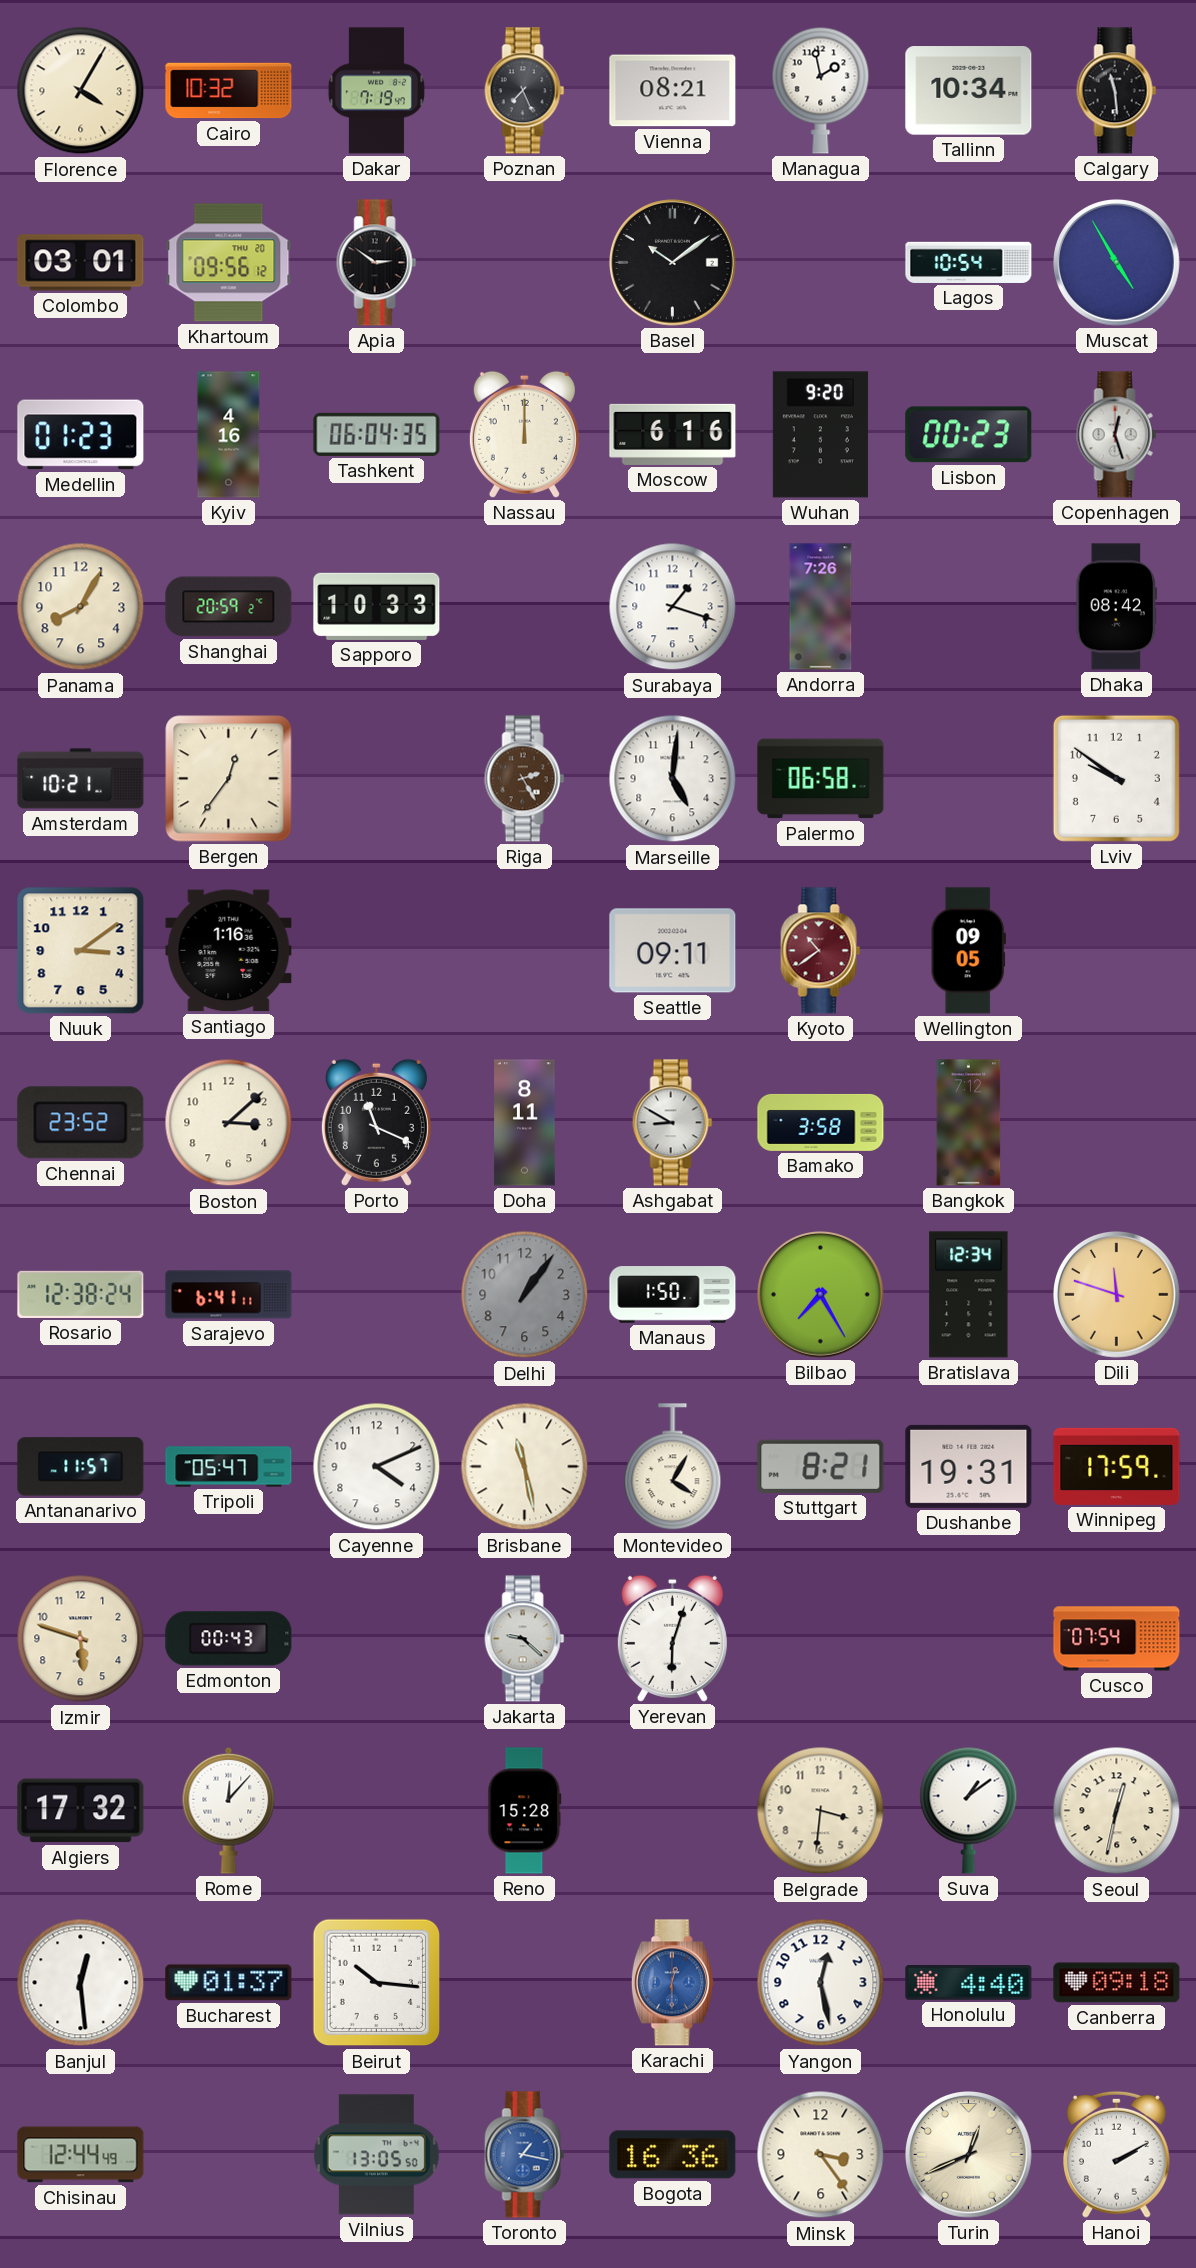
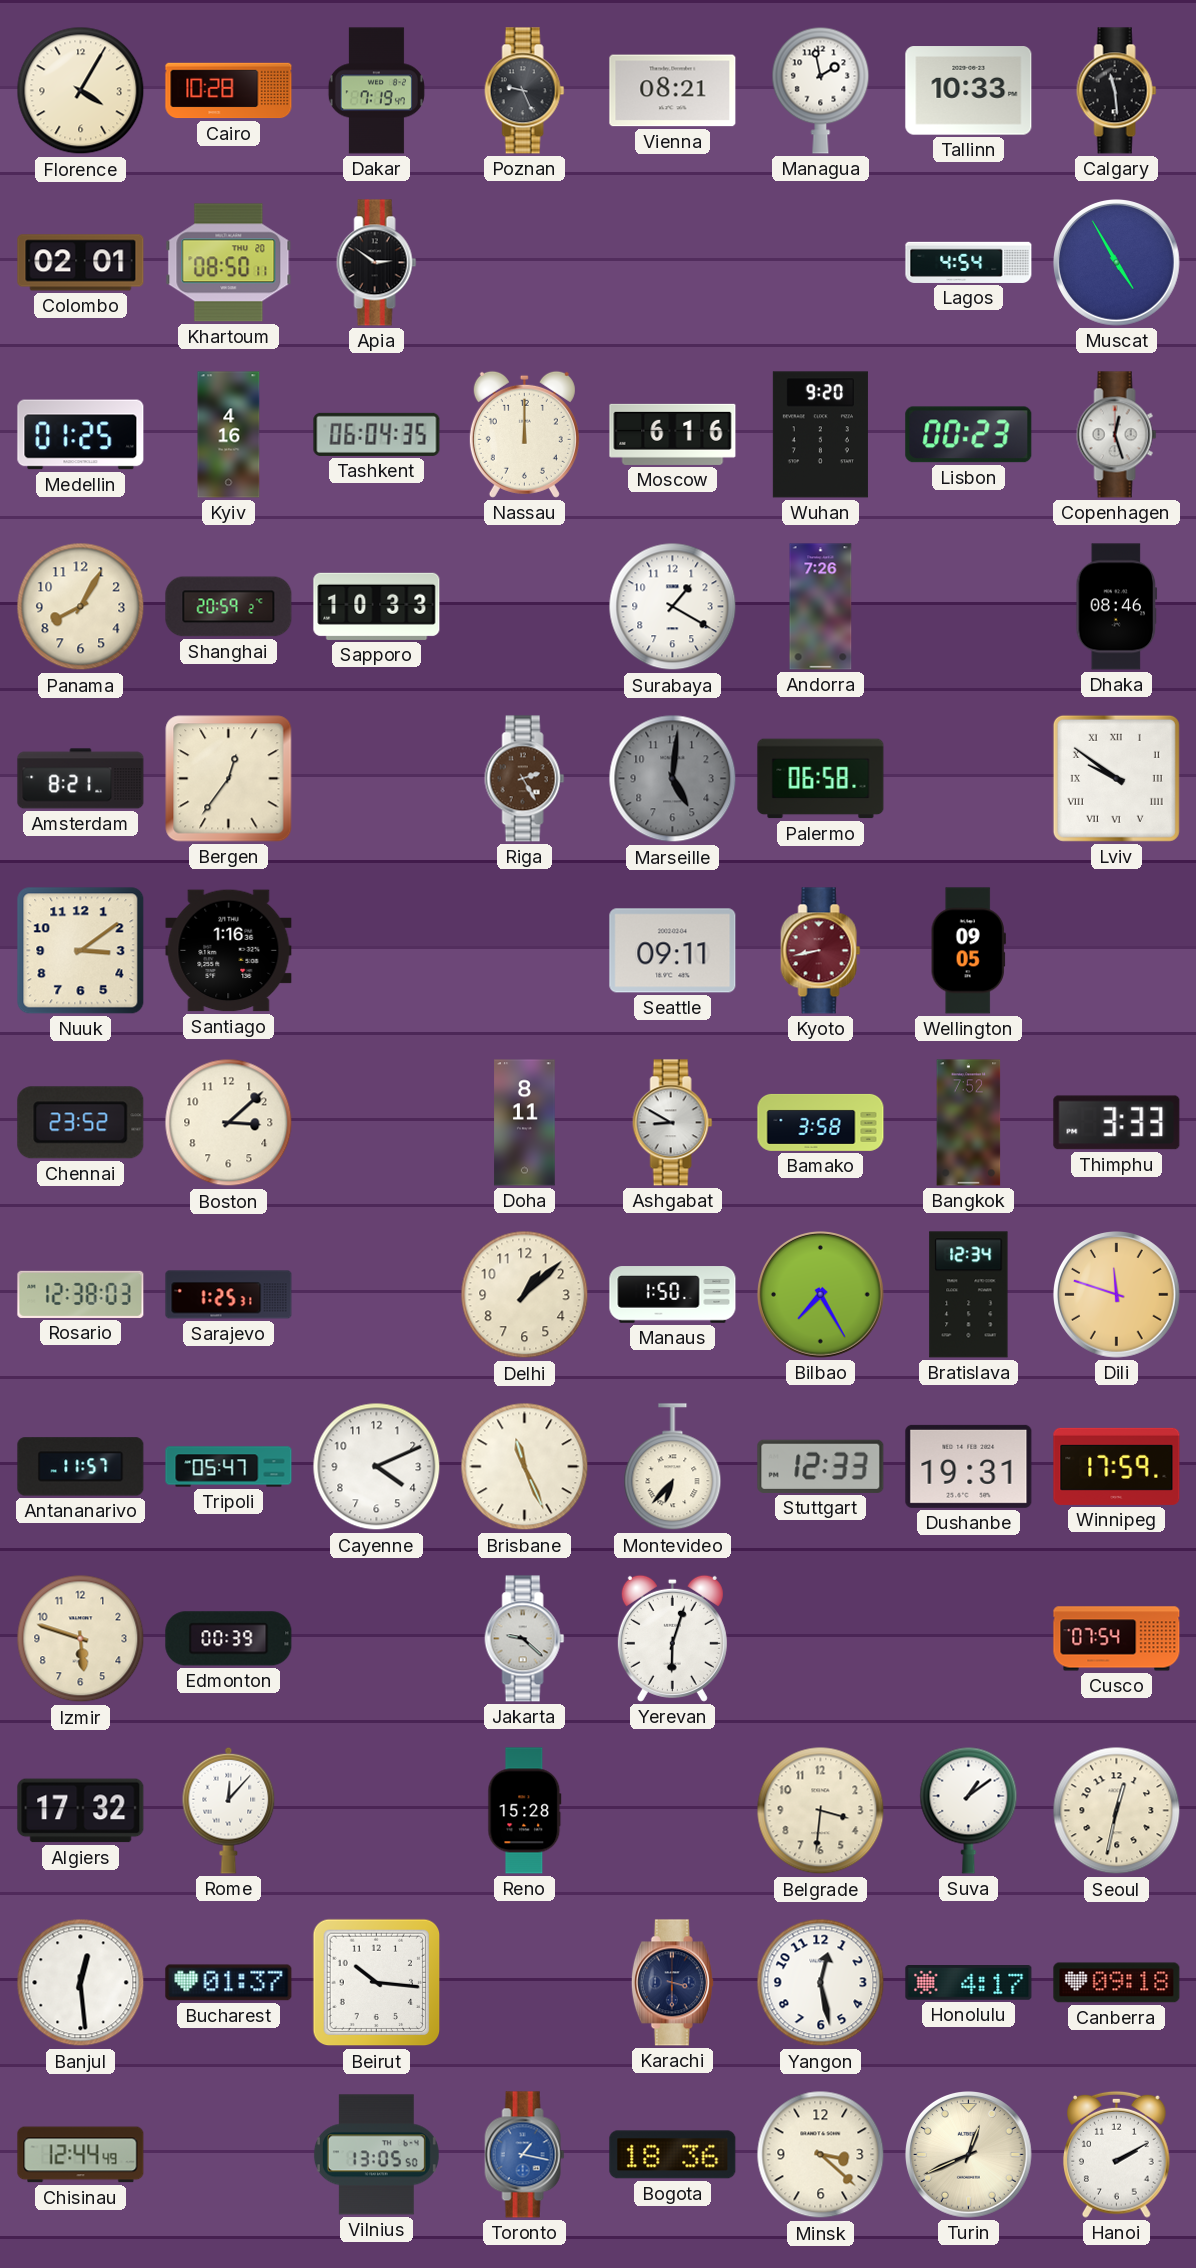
Cairo: 10:32 -> 10:28
Poznan: 7:26 -> 9:26
Tallinn: 10:34 -> 10:33
Colombo: 03:01 -> 02:01
Khartoum: 09:56 -> 08:50
Basel: 10:09 -> none
Lagos: 10:54 -> 4:54
Medellin: 01:23 -> 01:25
Surabaya: 1:18 -> 1:20
Dhaka: 08:42 -> 08:46
Amsterdam: 10:21 -> 8:21
Marseille dial: white -> grey
Lviv numerals: Arabic -> Roman
Kyoto: 10:39 -> 8:43
Porto: 11:19 -> none
Bangkok: 7:12 -> 7:52
Thimphu: none -> 3:33
Rosario: 12:38:24 -> 12:38:03
Sarajevo: 6:41 -> 1:25
Delhi: 1:06 -> 1:08
Delhi dial: grey -> cream
Brisbane: 11:28 -> 11:26
Montevideo: 4:05 -> 6:37
Stuttgart: 8:21 -> 12:33
Edmonton: 00:43 -> 00:39
Karachi: 12:30 -> 3:30
Karachi dial: blue -> navy
Honolulu: 4:40 -> 4:17
Bogota: 16:36 -> 18:36
Minsk: 3:24 -> 3:22
